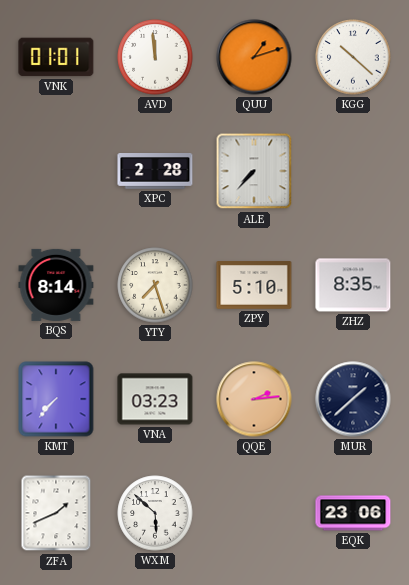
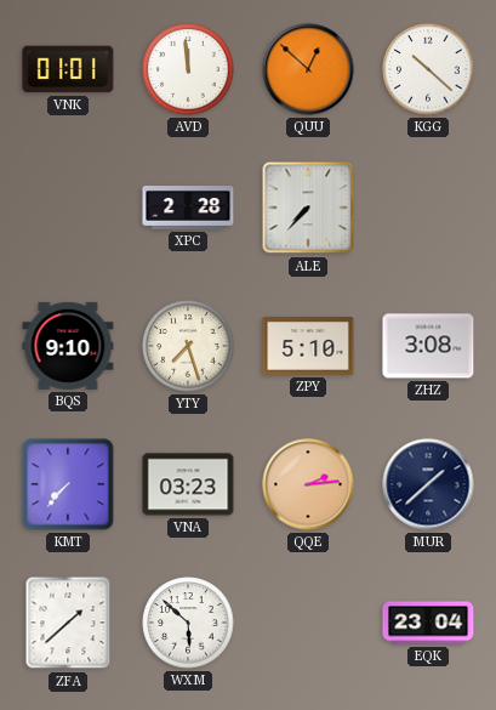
QUU: 1:12 -> 12:52
BQS: 8:14 -> 9:10
ZHZ: 8:35 -> 3:08
ZFA: 1:41 -> 1:38
EQK: 23:06 -> 23:04
